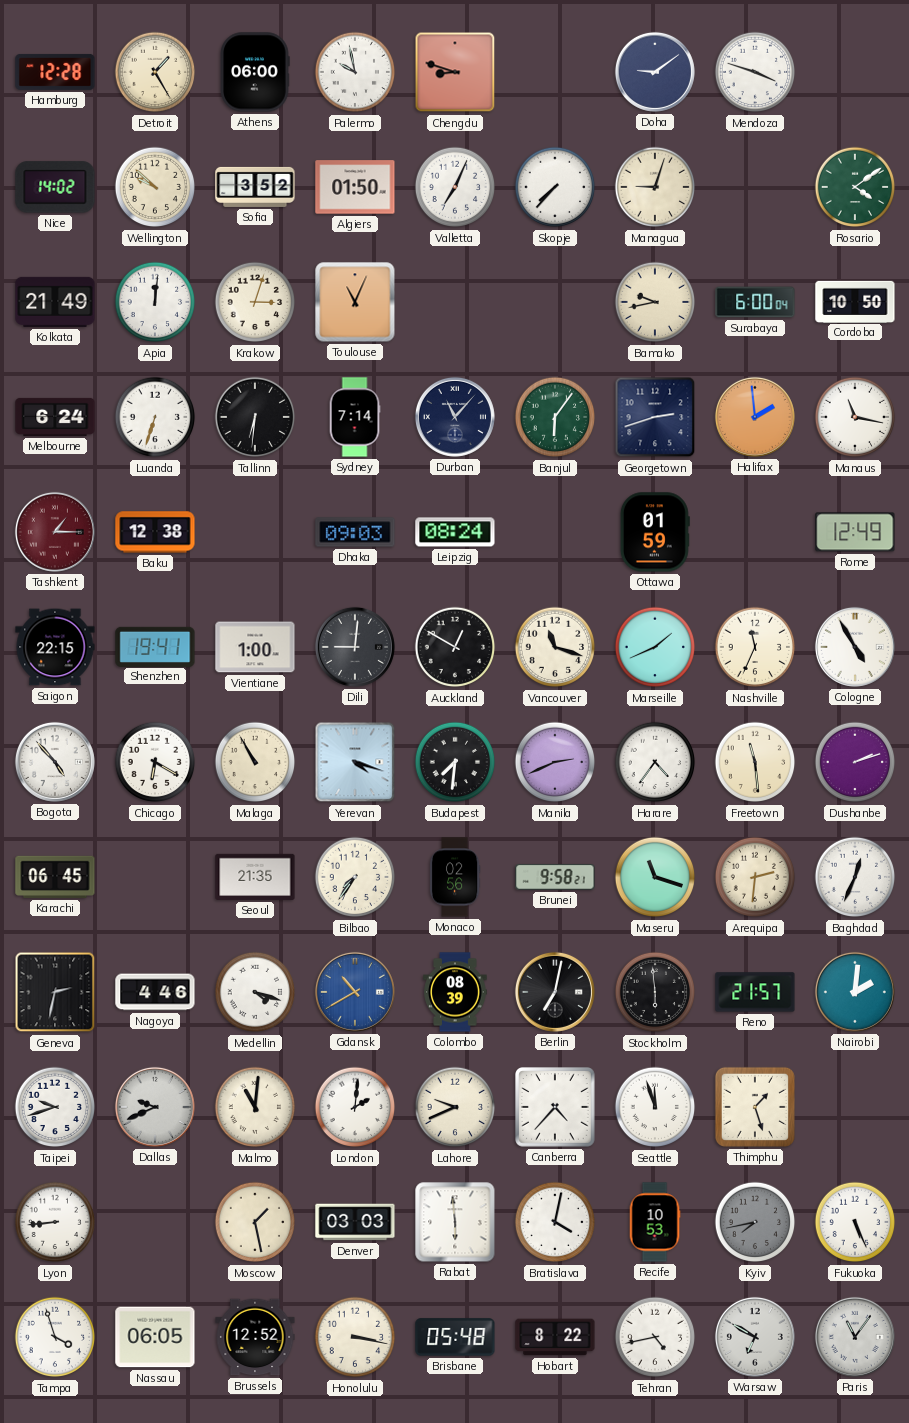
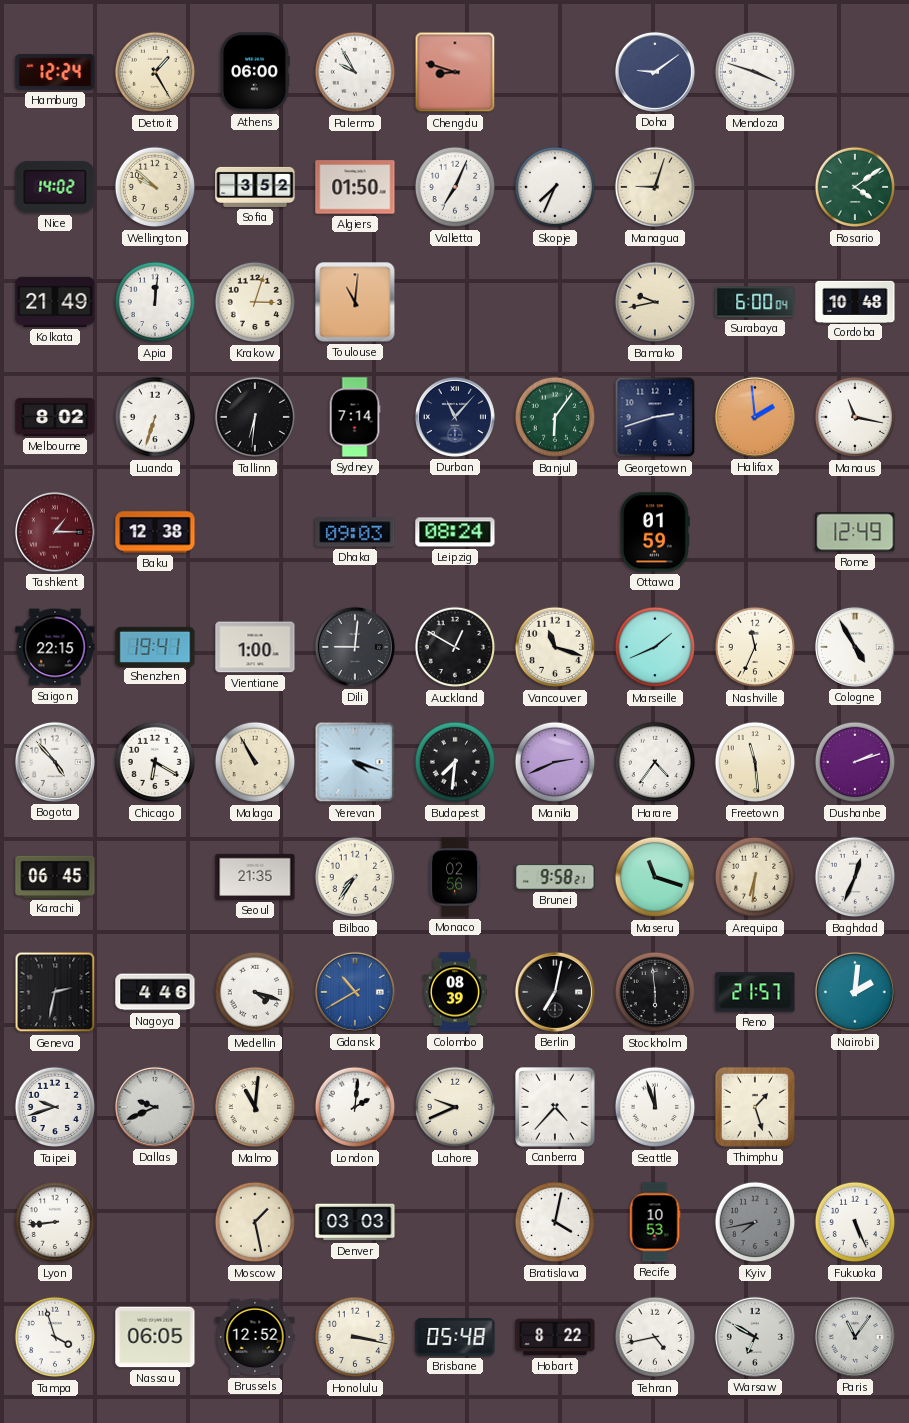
Hamburg: 12:28 -> 12:24
Palermo: 9:58 -> 9:55
Skopje: 7:37 -> 7:34
Toulouse: 11:04 -> 11:01
Cordoba: 10:50 -> 10:48
Melbourne: 6:24 -> 8:02
Arequipa: 2:31 -> 6:31
Rabat: 5:59 -> none
